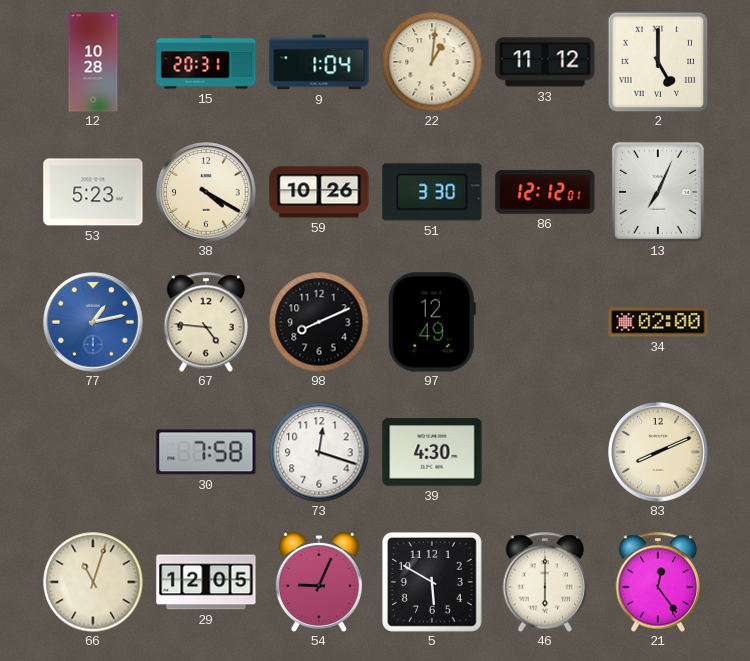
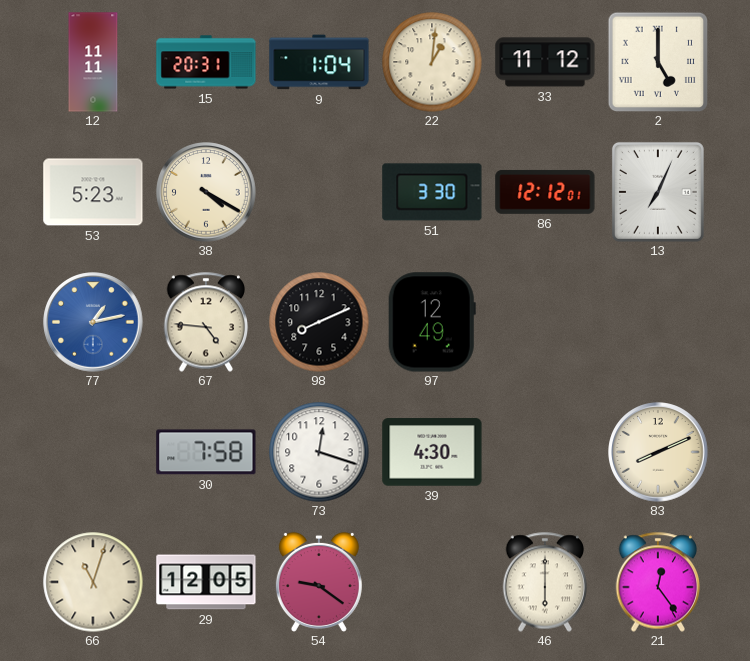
12: 10:28 -> 11:11
59: 10:26 -> none
34: 02:00 -> none
54: 9:04 -> 9:21
5: 5:50 -> none
